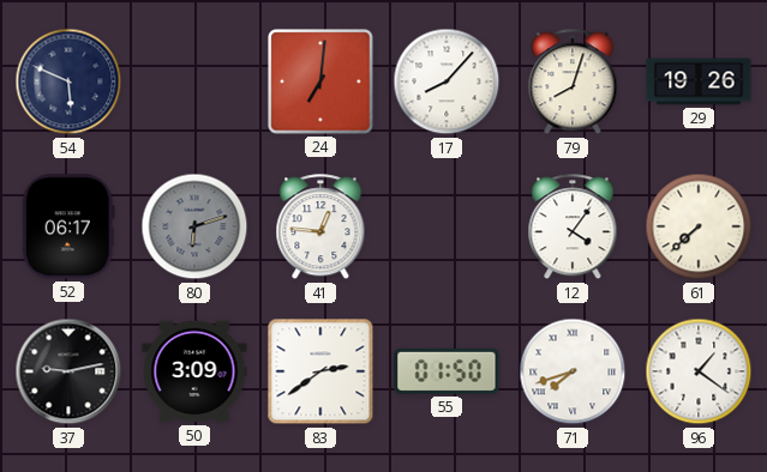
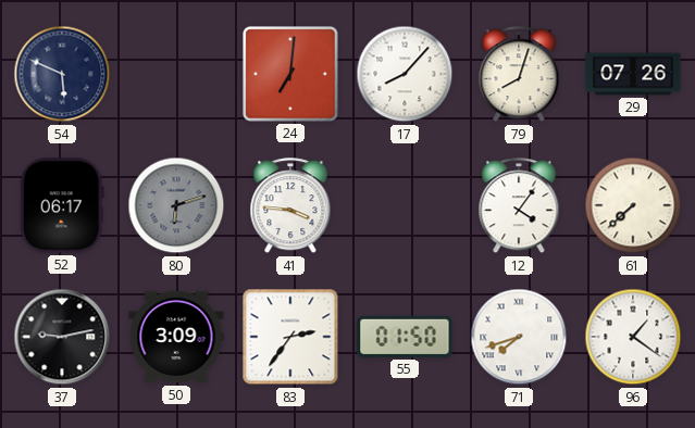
29: 19:26 -> 07:26
41: 12:46 -> 3:46
83: 2:39 -> 2:36
